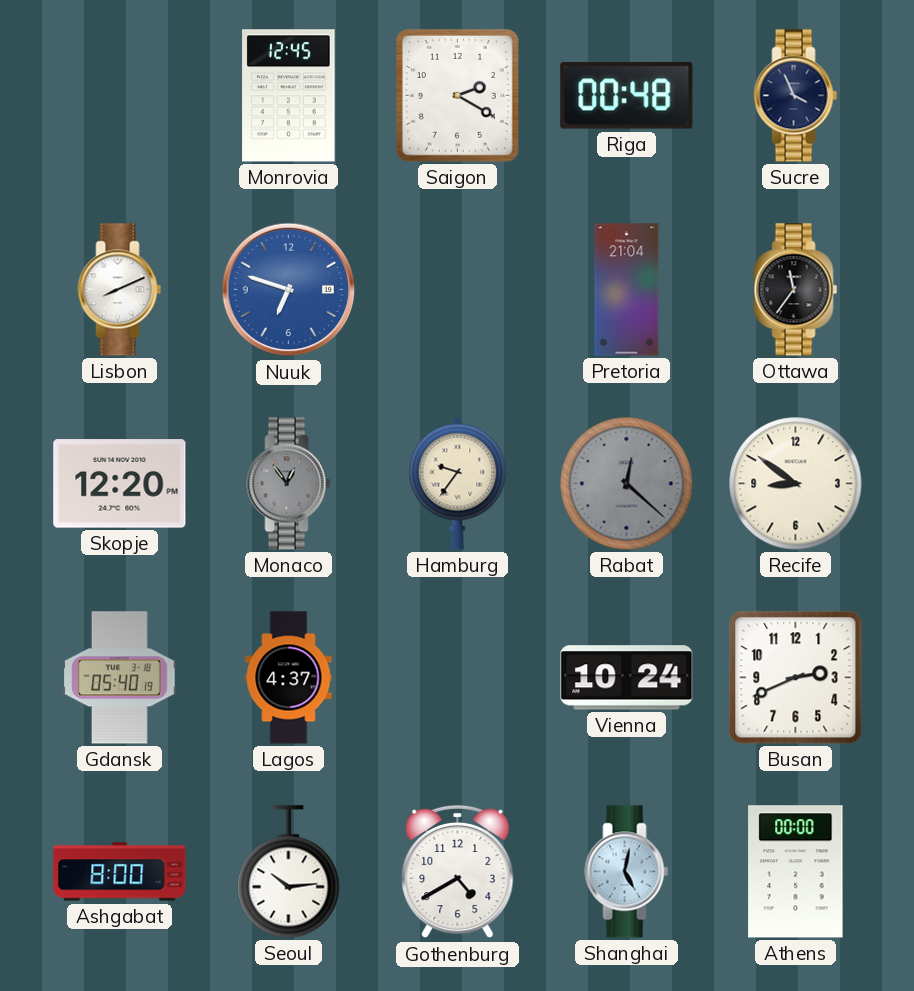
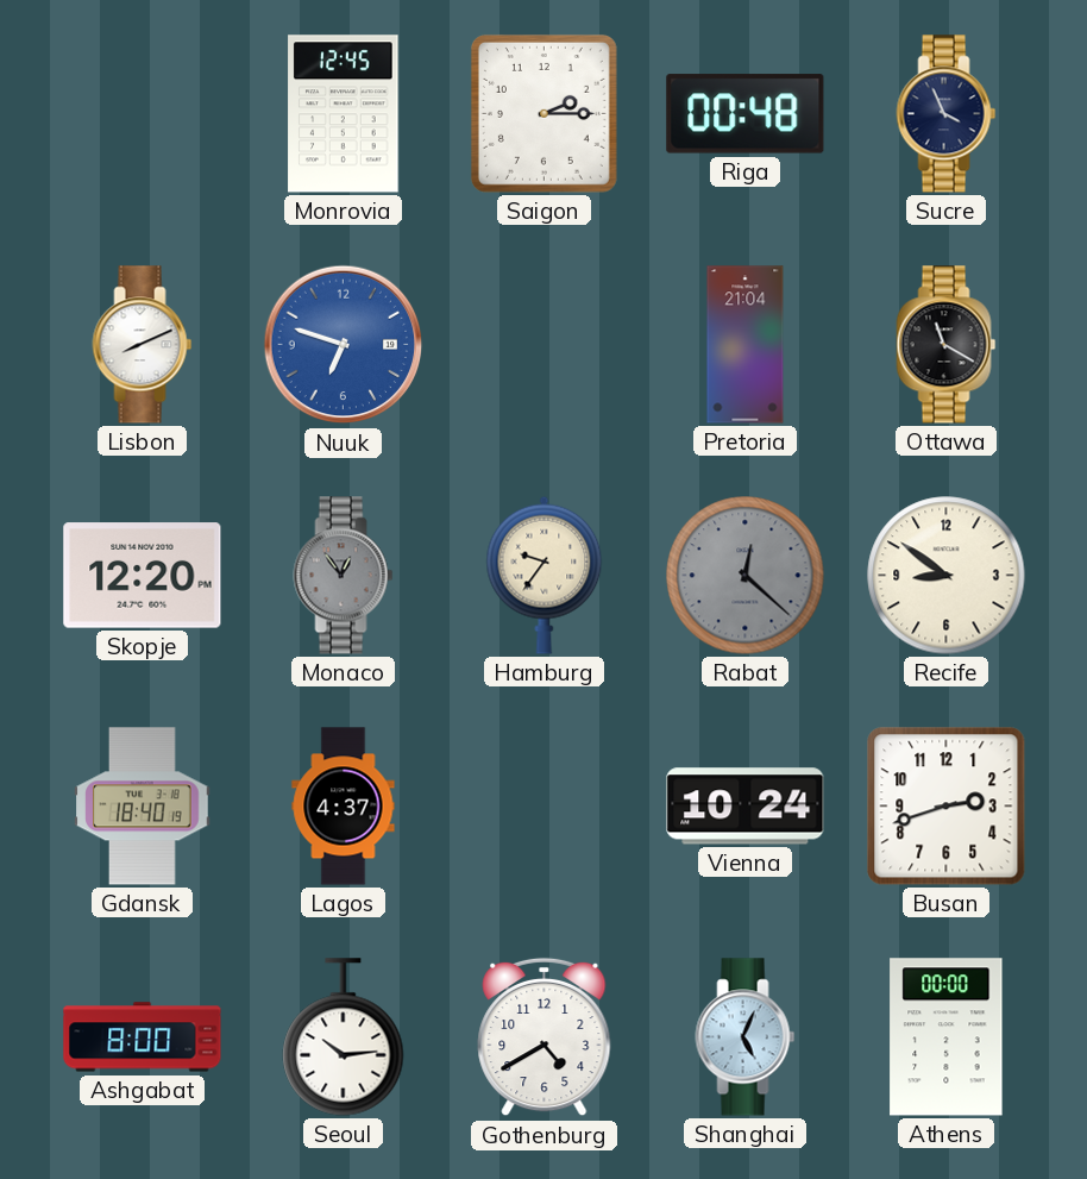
Saigon: 2:20 -> 2:15
Ottawa: 11:36 -> 11:20
Gdansk: 05:40 -> 18:40
Busan: 2:41 -> 2:42
Shanghai: 5:02 -> 5:04
